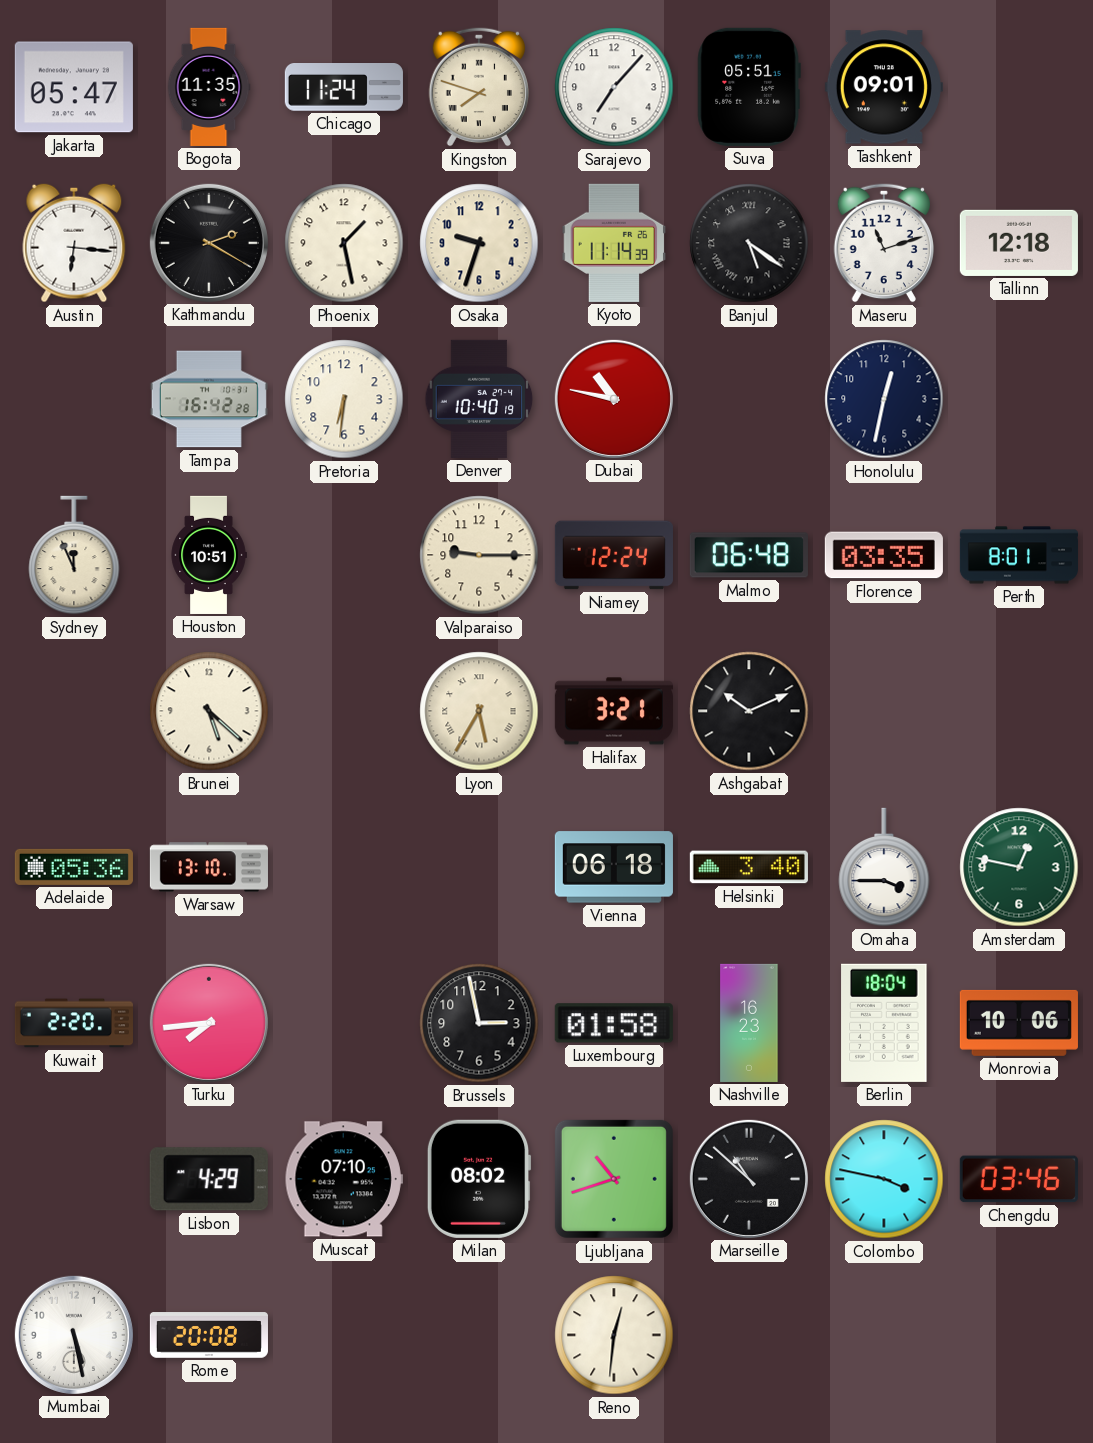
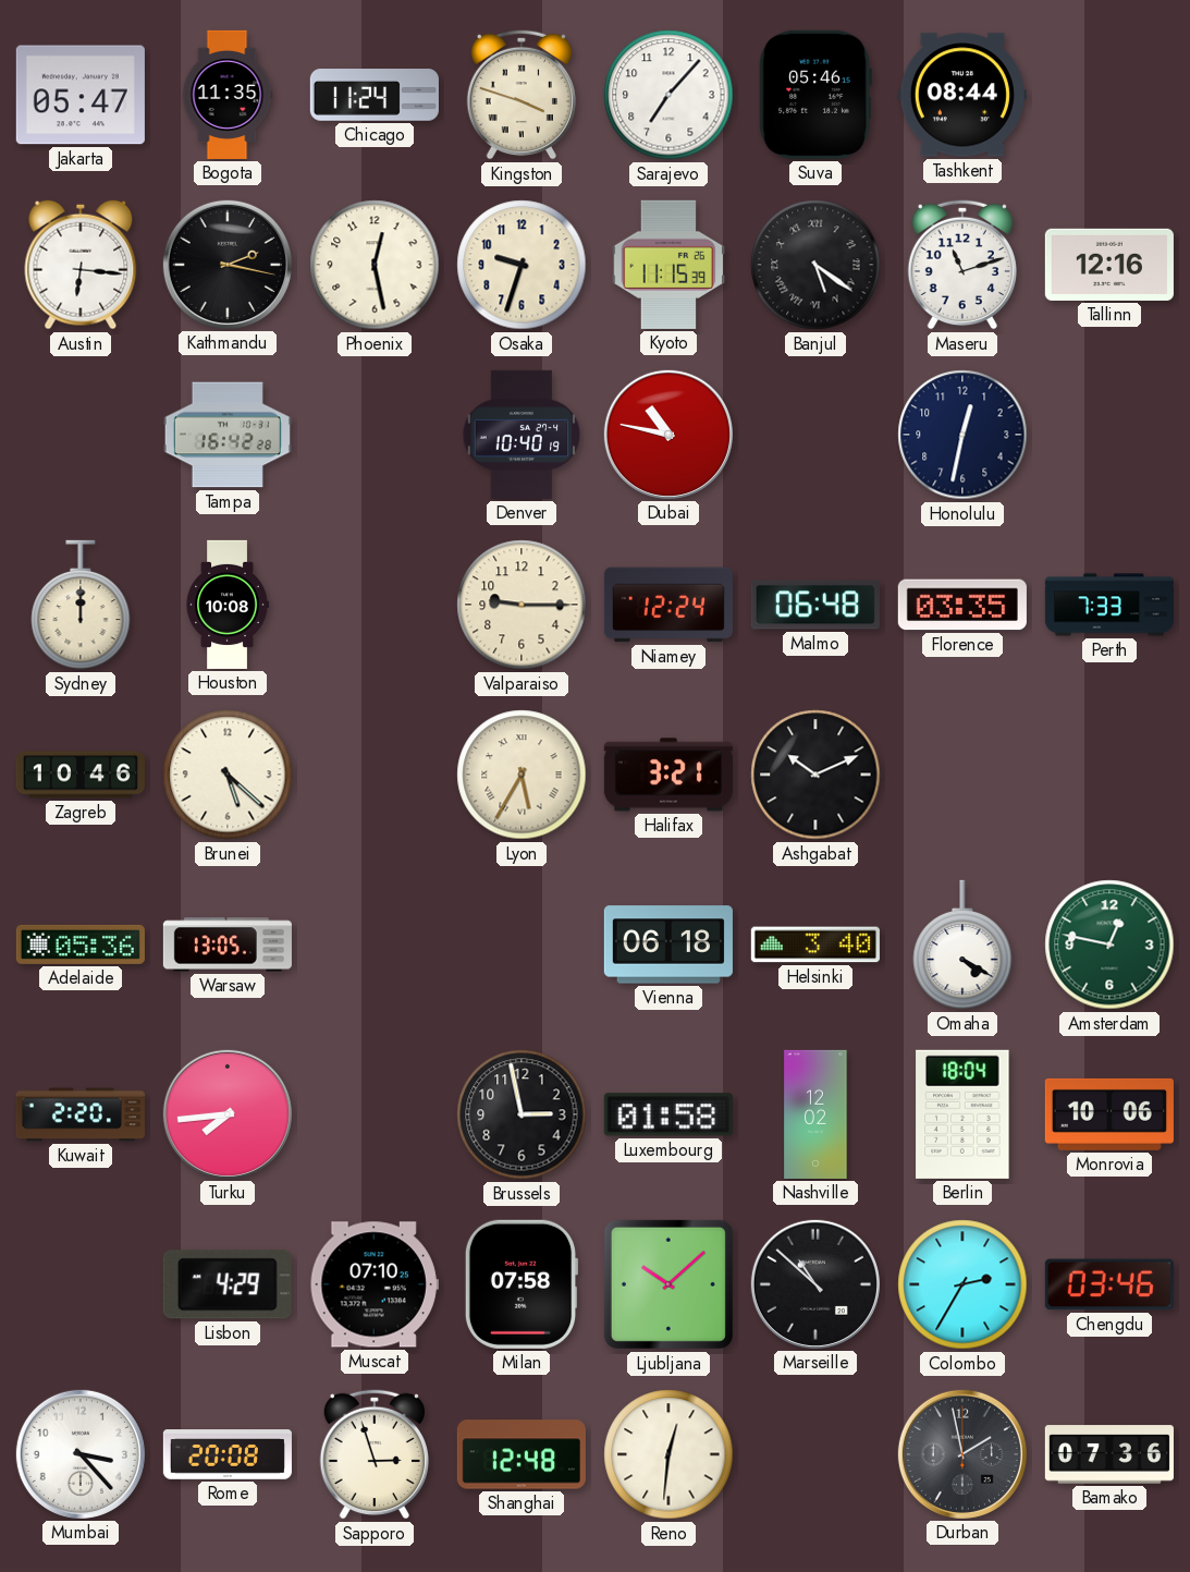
Kingston: 7:48 -> 3:48
Suva: 05:51 -> 05:46
Tashkent: 09:01 -> 08:44
Kathmandu: 2:20 -> 2:17
Phoenix: 1:28 -> 12:28
Kyoto: 11:14 -> 11:15
Tallinn: 12:18 -> 12:16
Pretoria: 6:31 -> none
Sydney: 11:56 -> 12:00
Houston: 10:51 -> 10:08
Perth: 8:01 -> 7:33
Zagreb: none -> 10:46
Warsaw: 13:10 -> 13:05
Omaha: 3:45 -> 4:20
Nashville: 16:23 -> 12:02
Milan: 08:02 -> 07:58
Ljubljana: 10:42 -> 10:08
Colombo: 3:47 -> 2:35
Mumbai: 5:28 -> 3:23
Sapporo: none -> 2:57
Shanghai: none -> 12:48
Durban: none -> 1:58
Bamako: none -> 07:36
